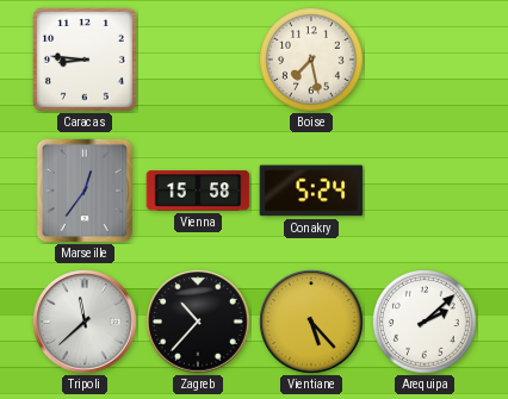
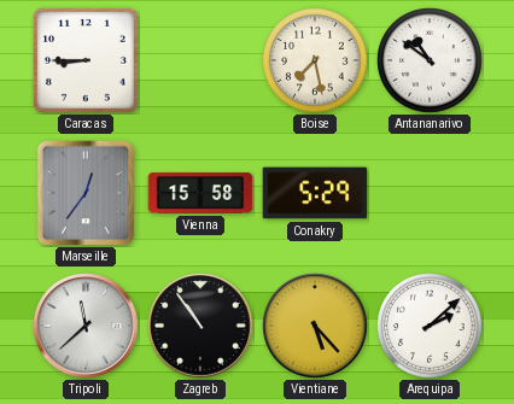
Caracas: 8:46 -> 8:45
Antananarivo: none -> 10:51
Conakry: 5:24 -> 5:29
Zagreb: 10:37 -> 10:54
